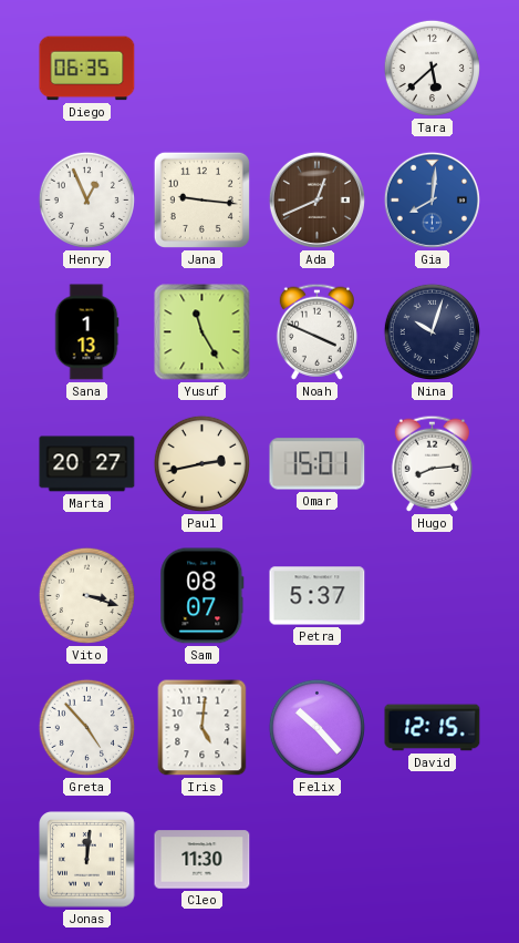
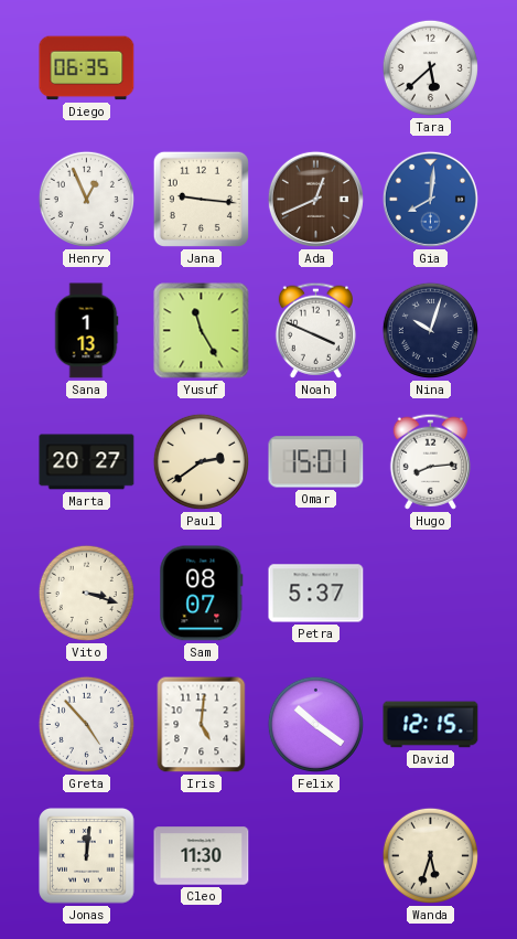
Paul: 2:43 -> 2:39
Felix: 10:23 -> 10:21
Wanda: none -> 5:33
